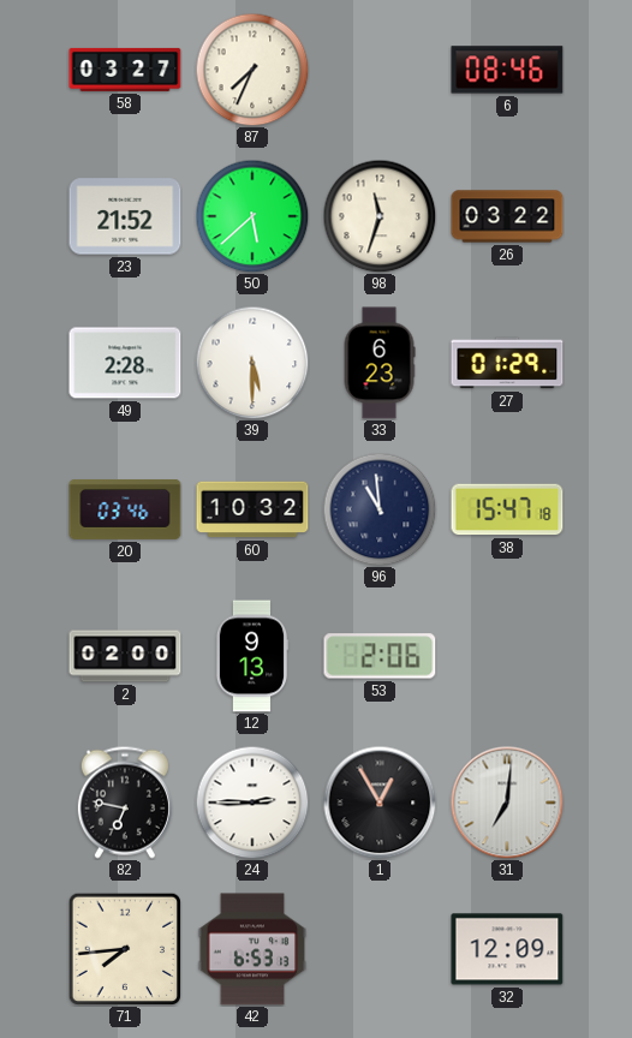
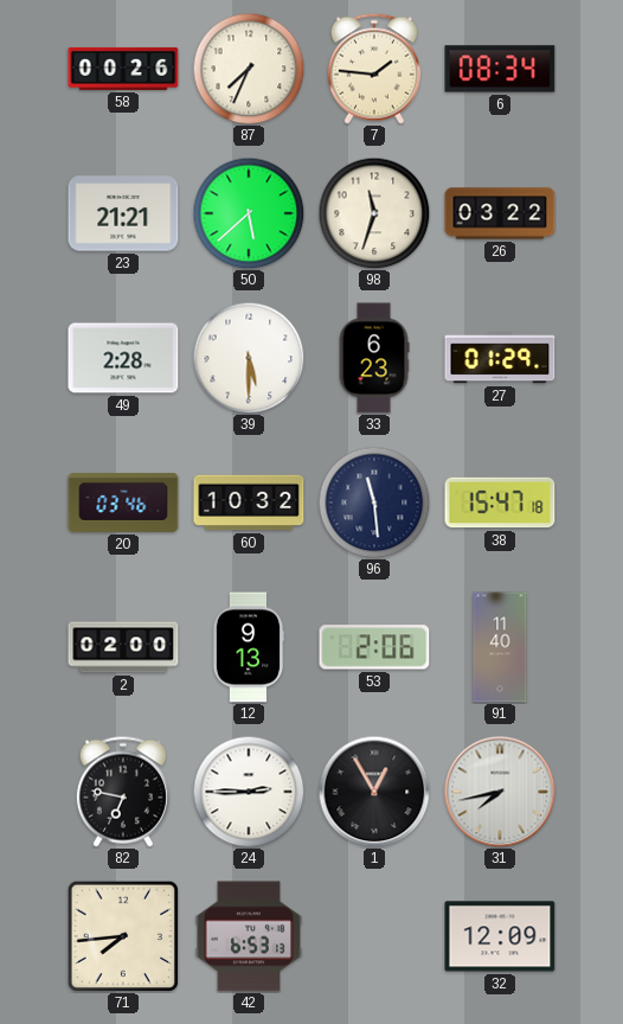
58: 03:27 -> 00:26
7: none -> 1:46
6: 08:46 -> 08:34
23: 21:52 -> 21:21
96: 10:59 -> 11:29
91: none -> 11:40
31: 7:01 -> 7:43
